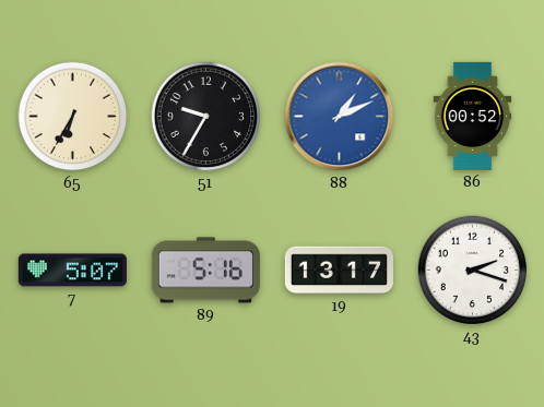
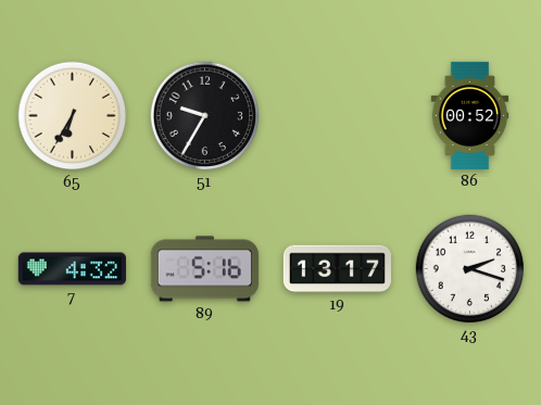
88: 1:11 -> none
7: 5:07 -> 4:32
